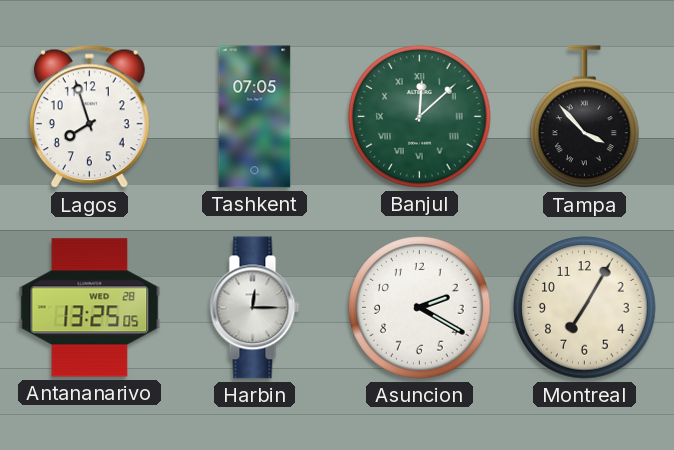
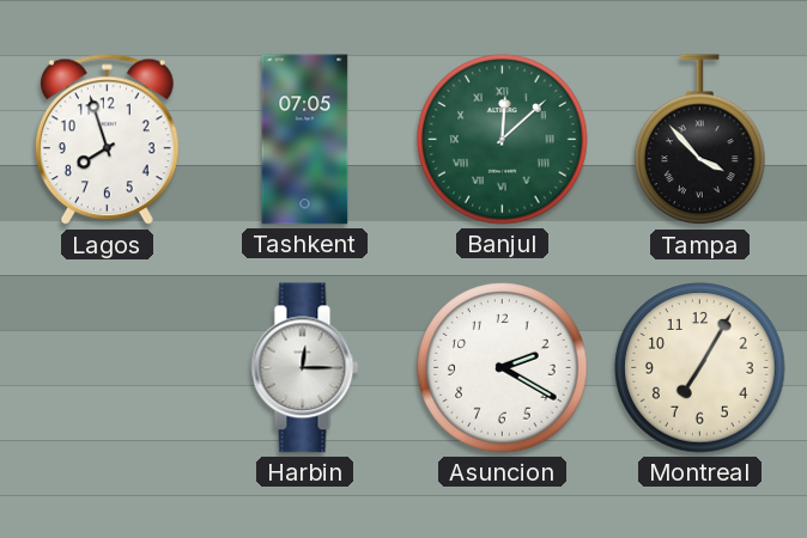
Antananarivo: 13:25 -> none
